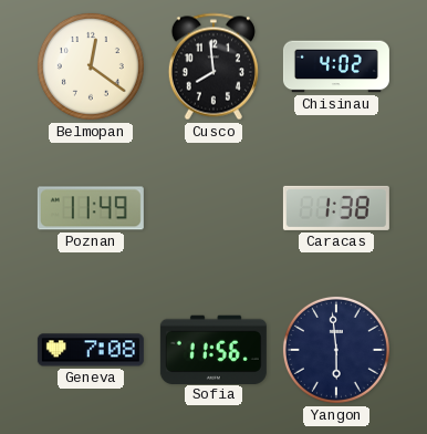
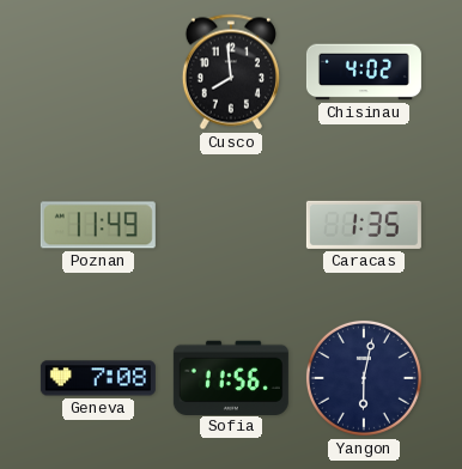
Belmopan: 12:21 -> none
Caracas: 1:38 -> 1:35
Yangon: 5:59 -> 6:02
